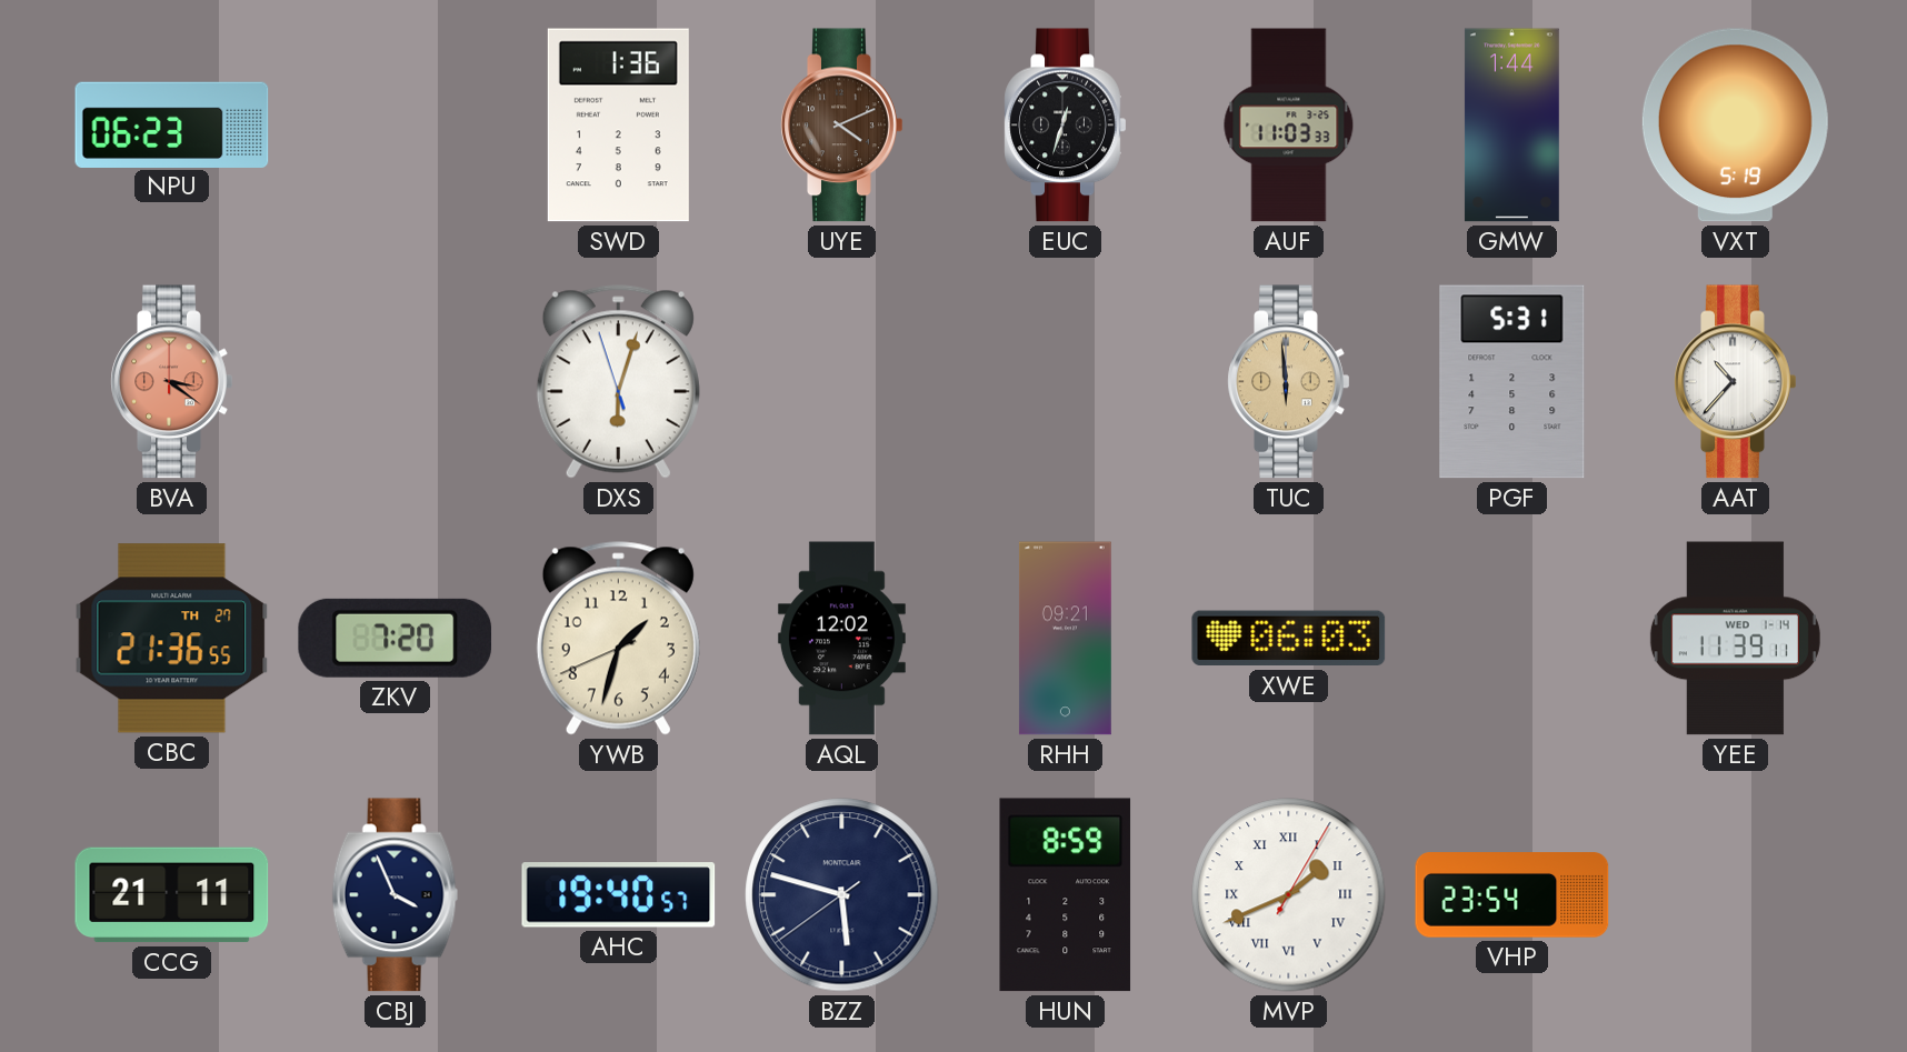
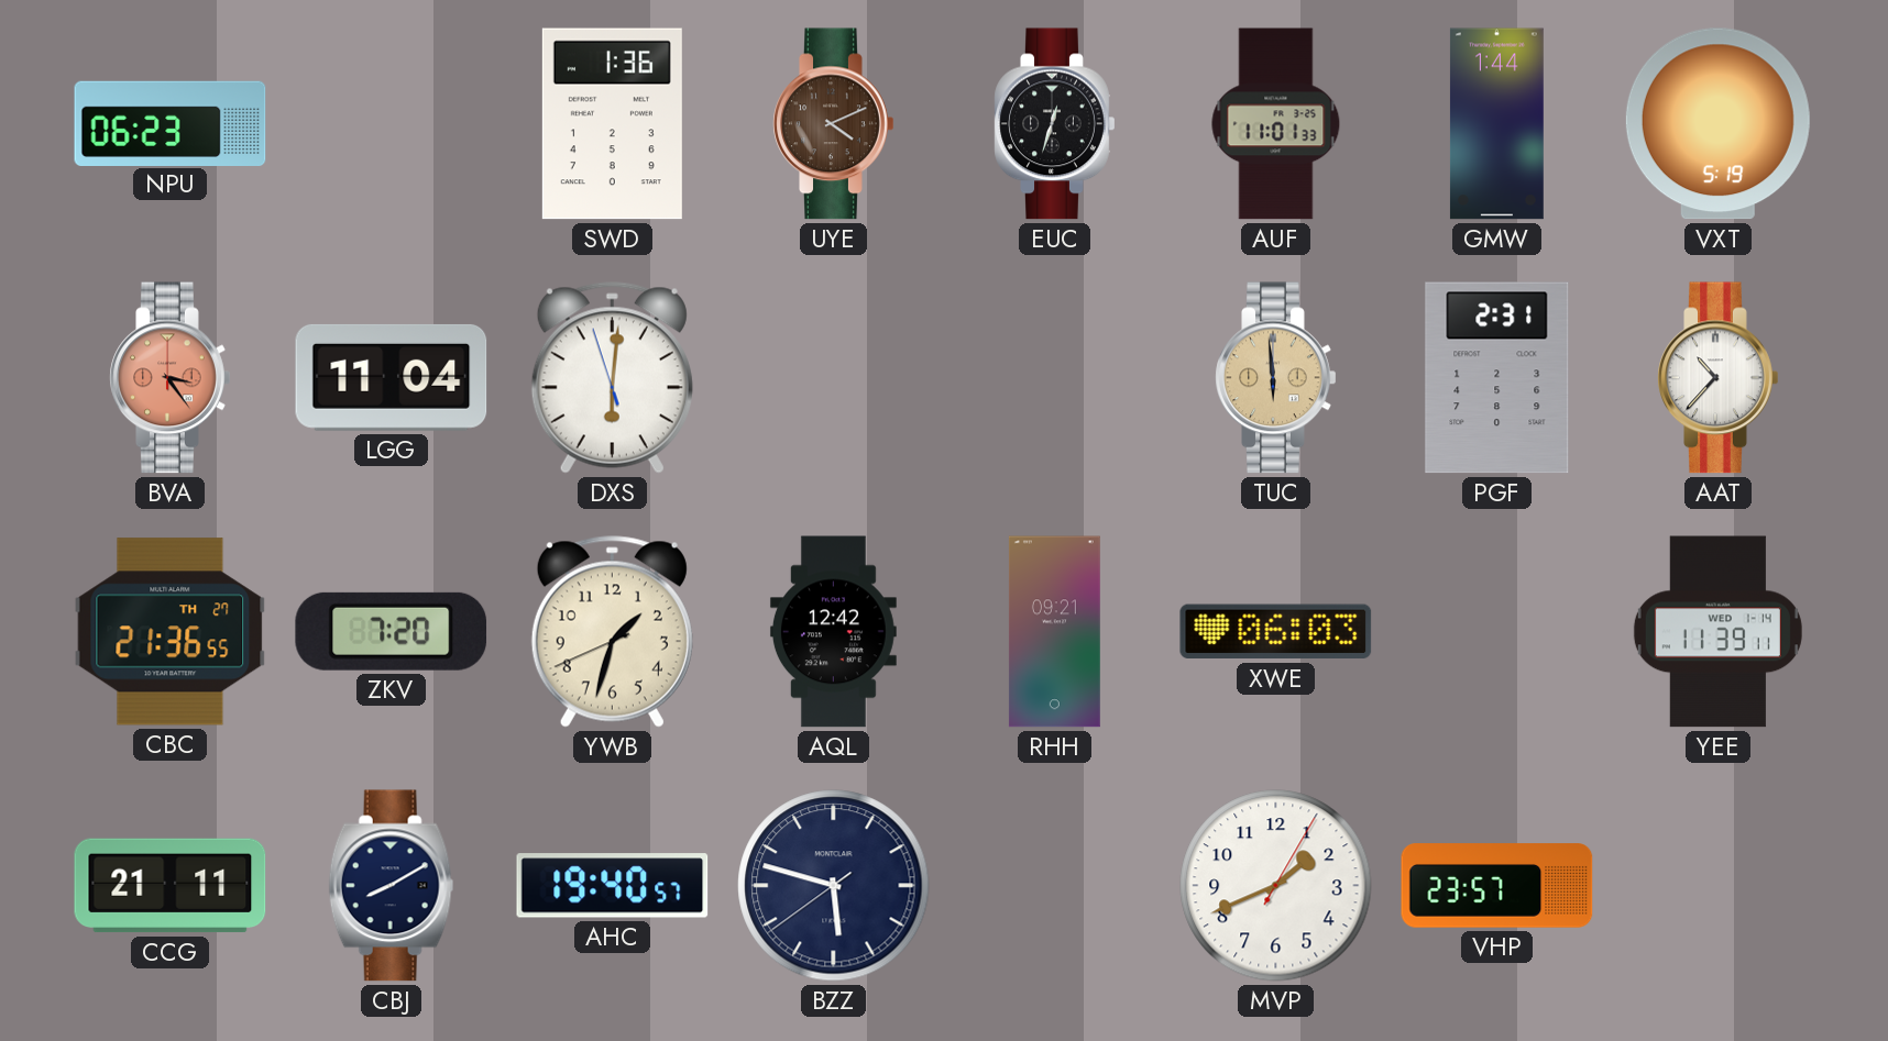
AUF: 11:03 -> 11:01
BVA: 3:21 -> 3:24
LGG: none -> 11:04
DXS: 6:02 -> 6:00
PGF: 5:31 -> 2:31
AQL: 12:02 -> 12:42
CBJ: 3:56 -> 8:10
HUN: 8:59 -> none
MVP numerals: Roman -> Arabic
VHP: 23:54 -> 23:57
